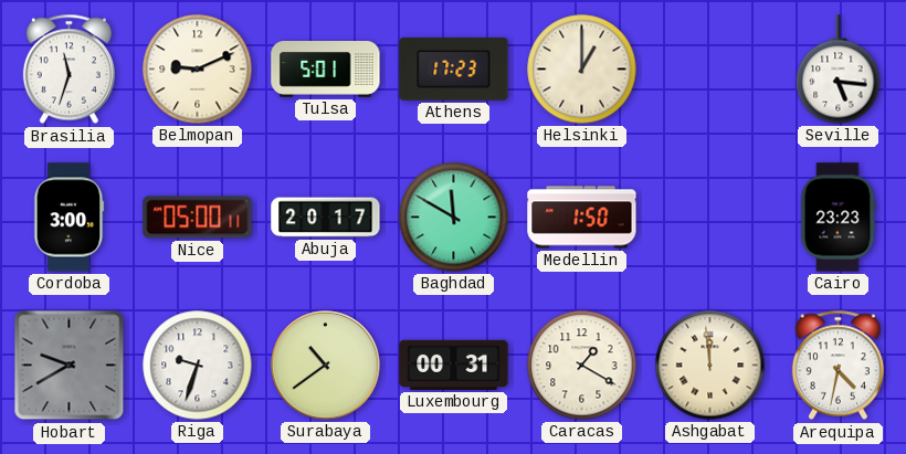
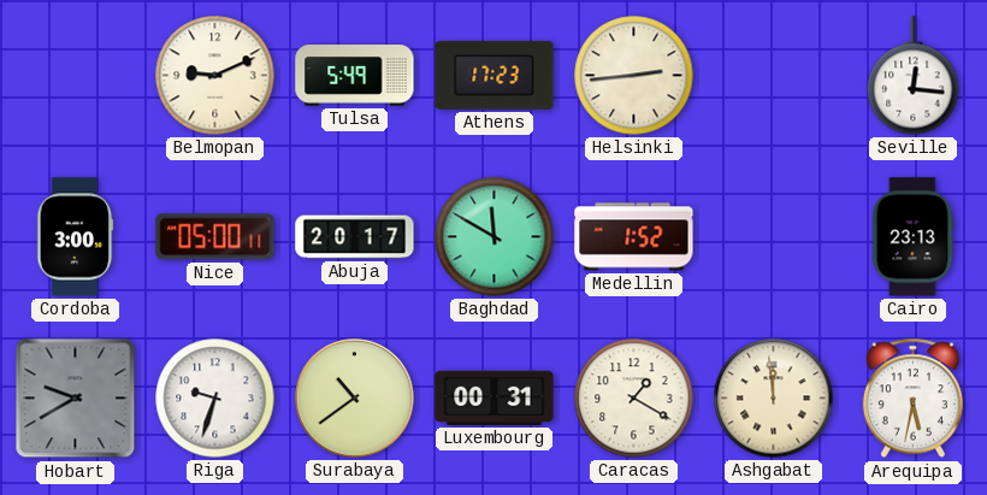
Brasilia: 11:33 -> none
Tulsa: 5:01 -> 5:49
Helsinki: 1:00 -> 2:44
Seville: 5:16 -> 12:16
Medellin: 1:50 -> 1:52
Cairo: 23:23 -> 23:13
Arequipa: 4:32 -> 5:32
